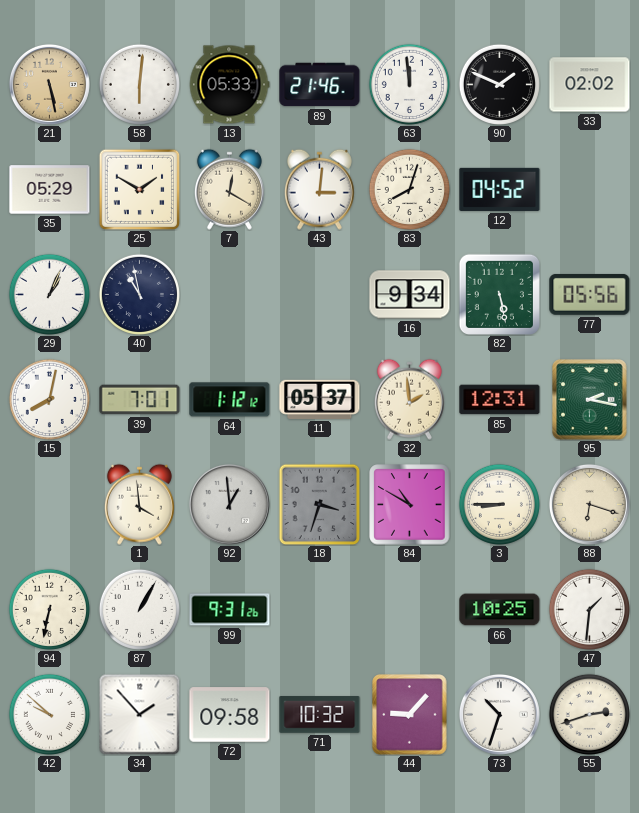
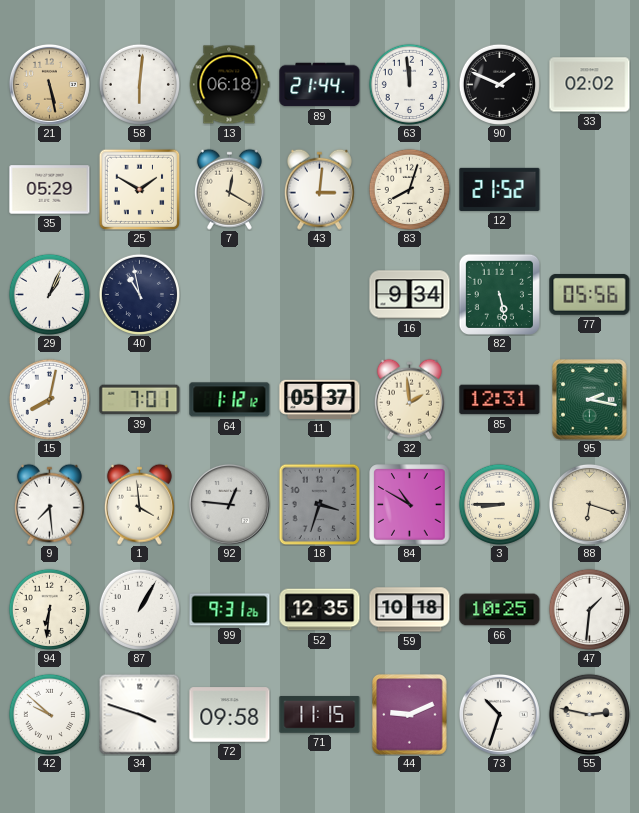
13: 05:33 -> 06:18
89: 21:46 -> 21:44
12: 04:52 -> 21:52
9: none -> 7:29
92: 12:59 -> 12:46
94: 6:32 -> 6:31
52: none -> 12:35
59: none -> 10:18
34: 1:53 -> 3:48
71: 10:32 -> 11:15
44: 9:07 -> 9:11
55: 2:42 -> 2:47
